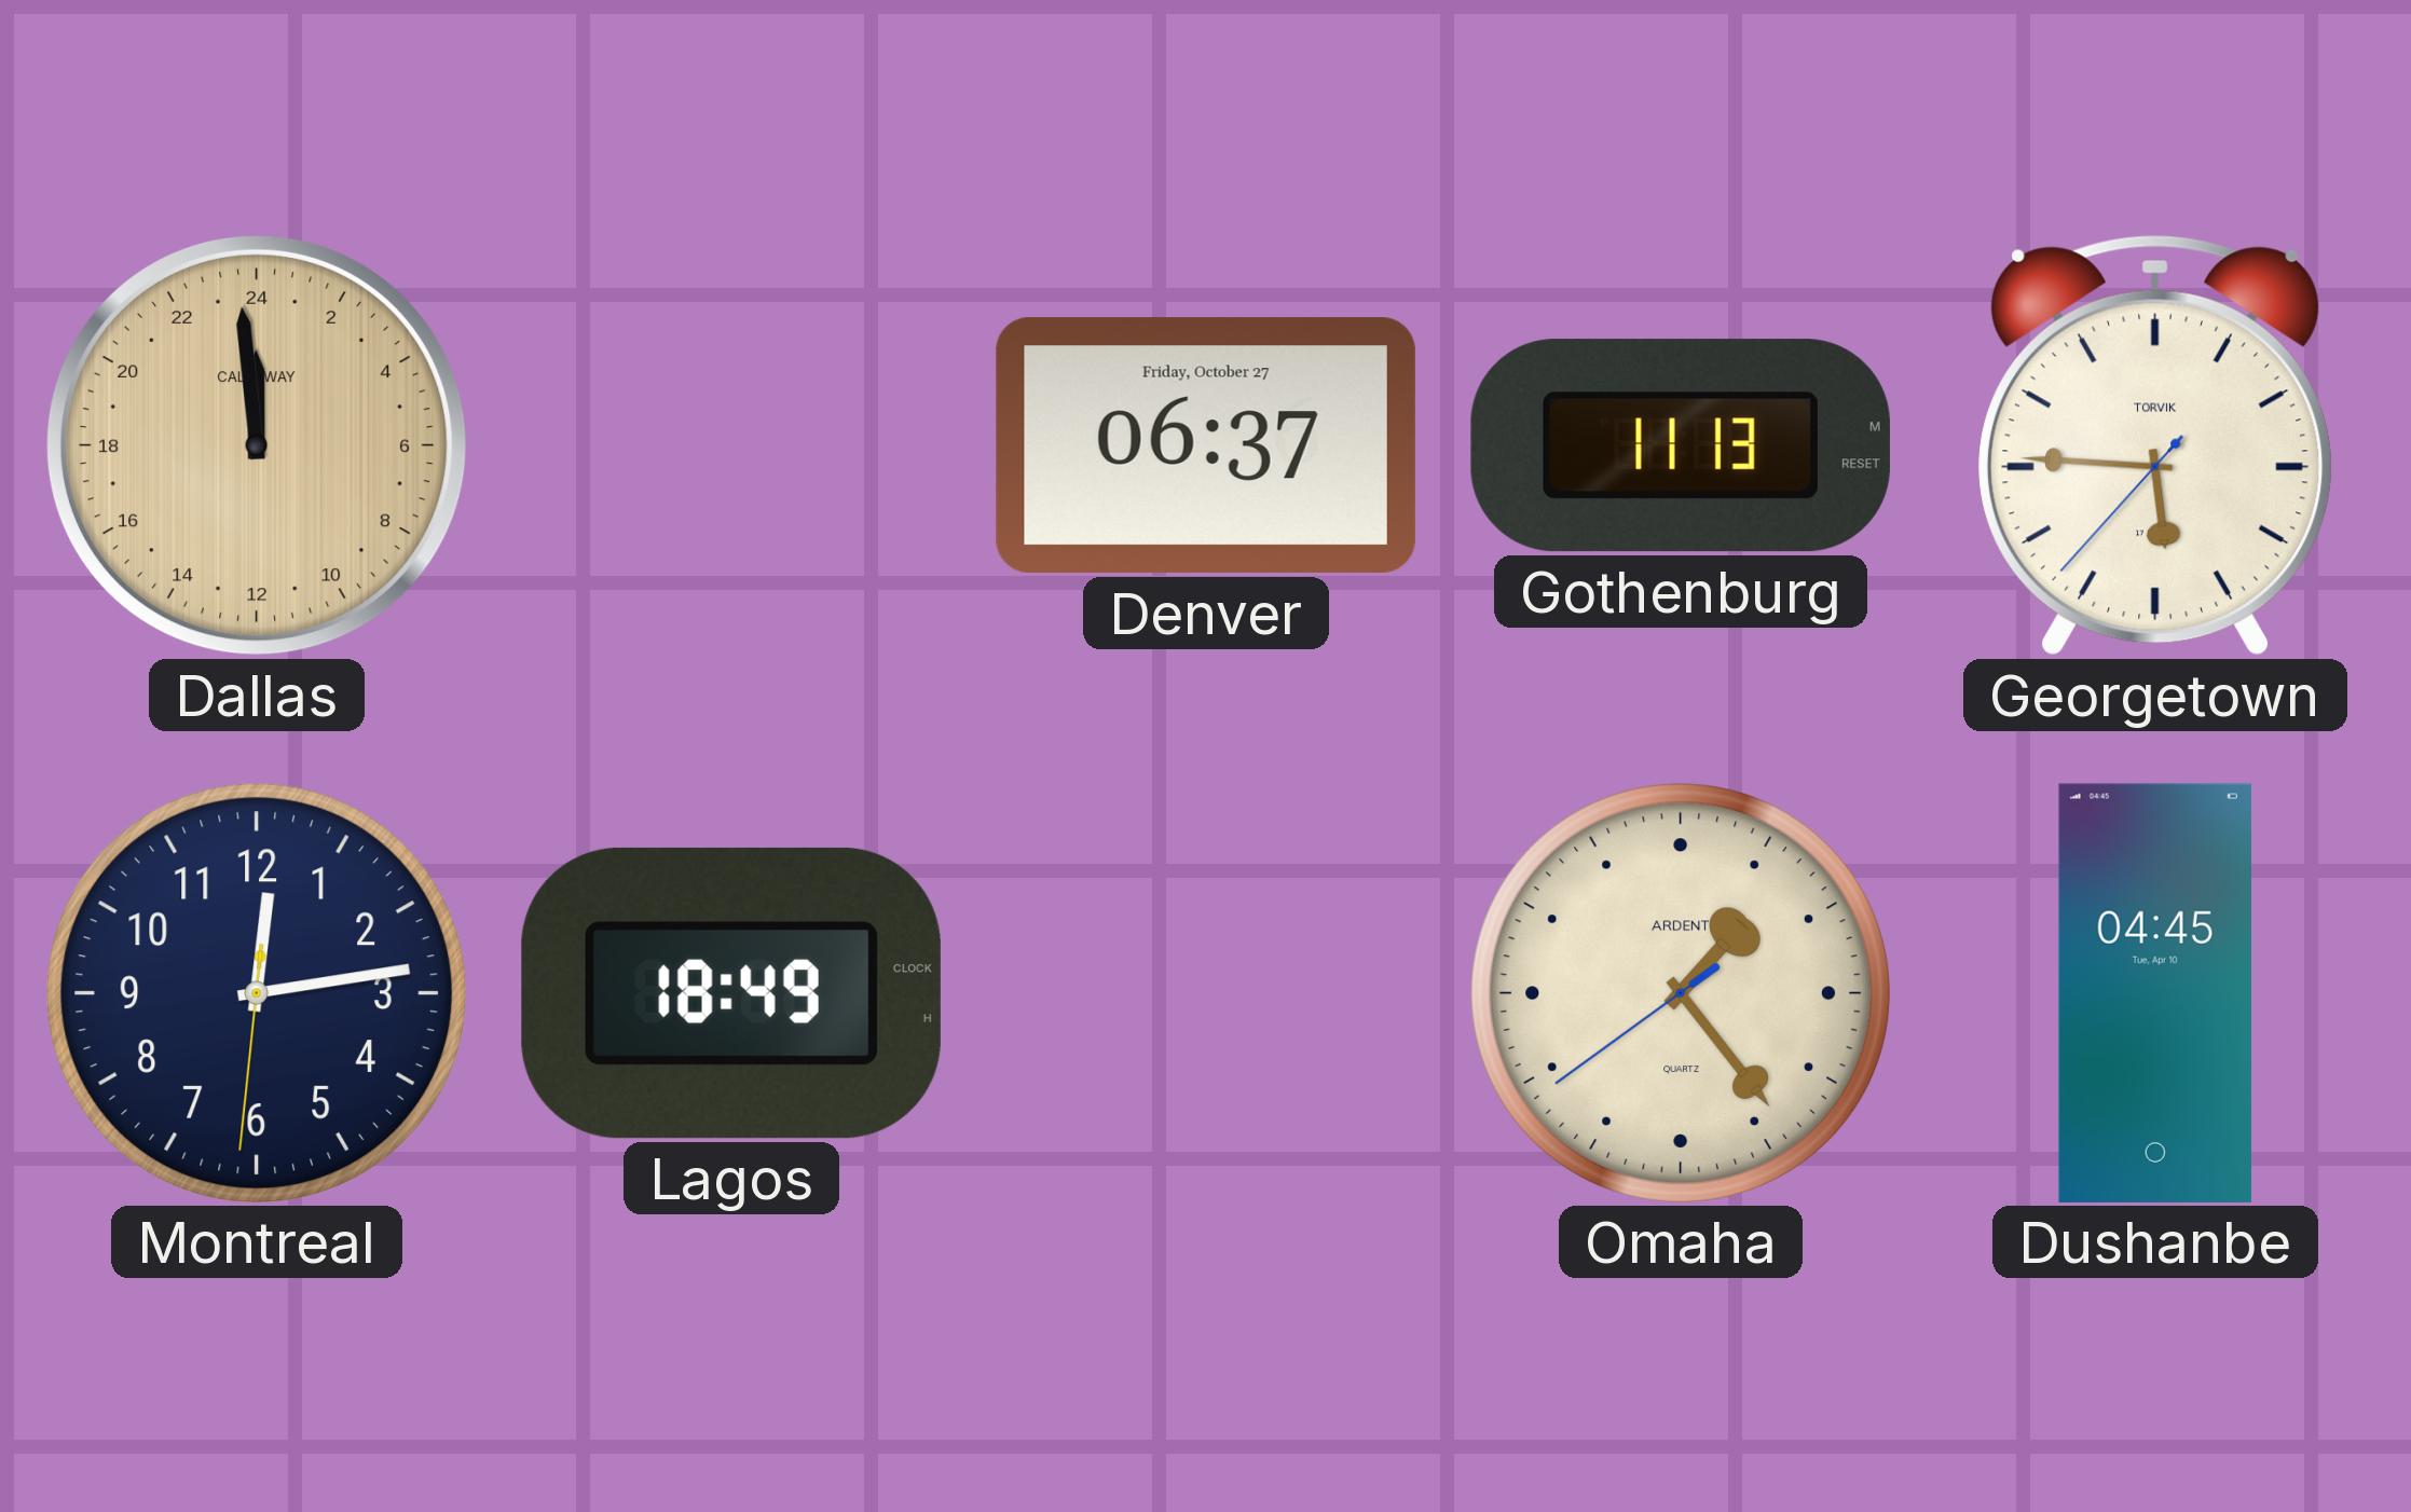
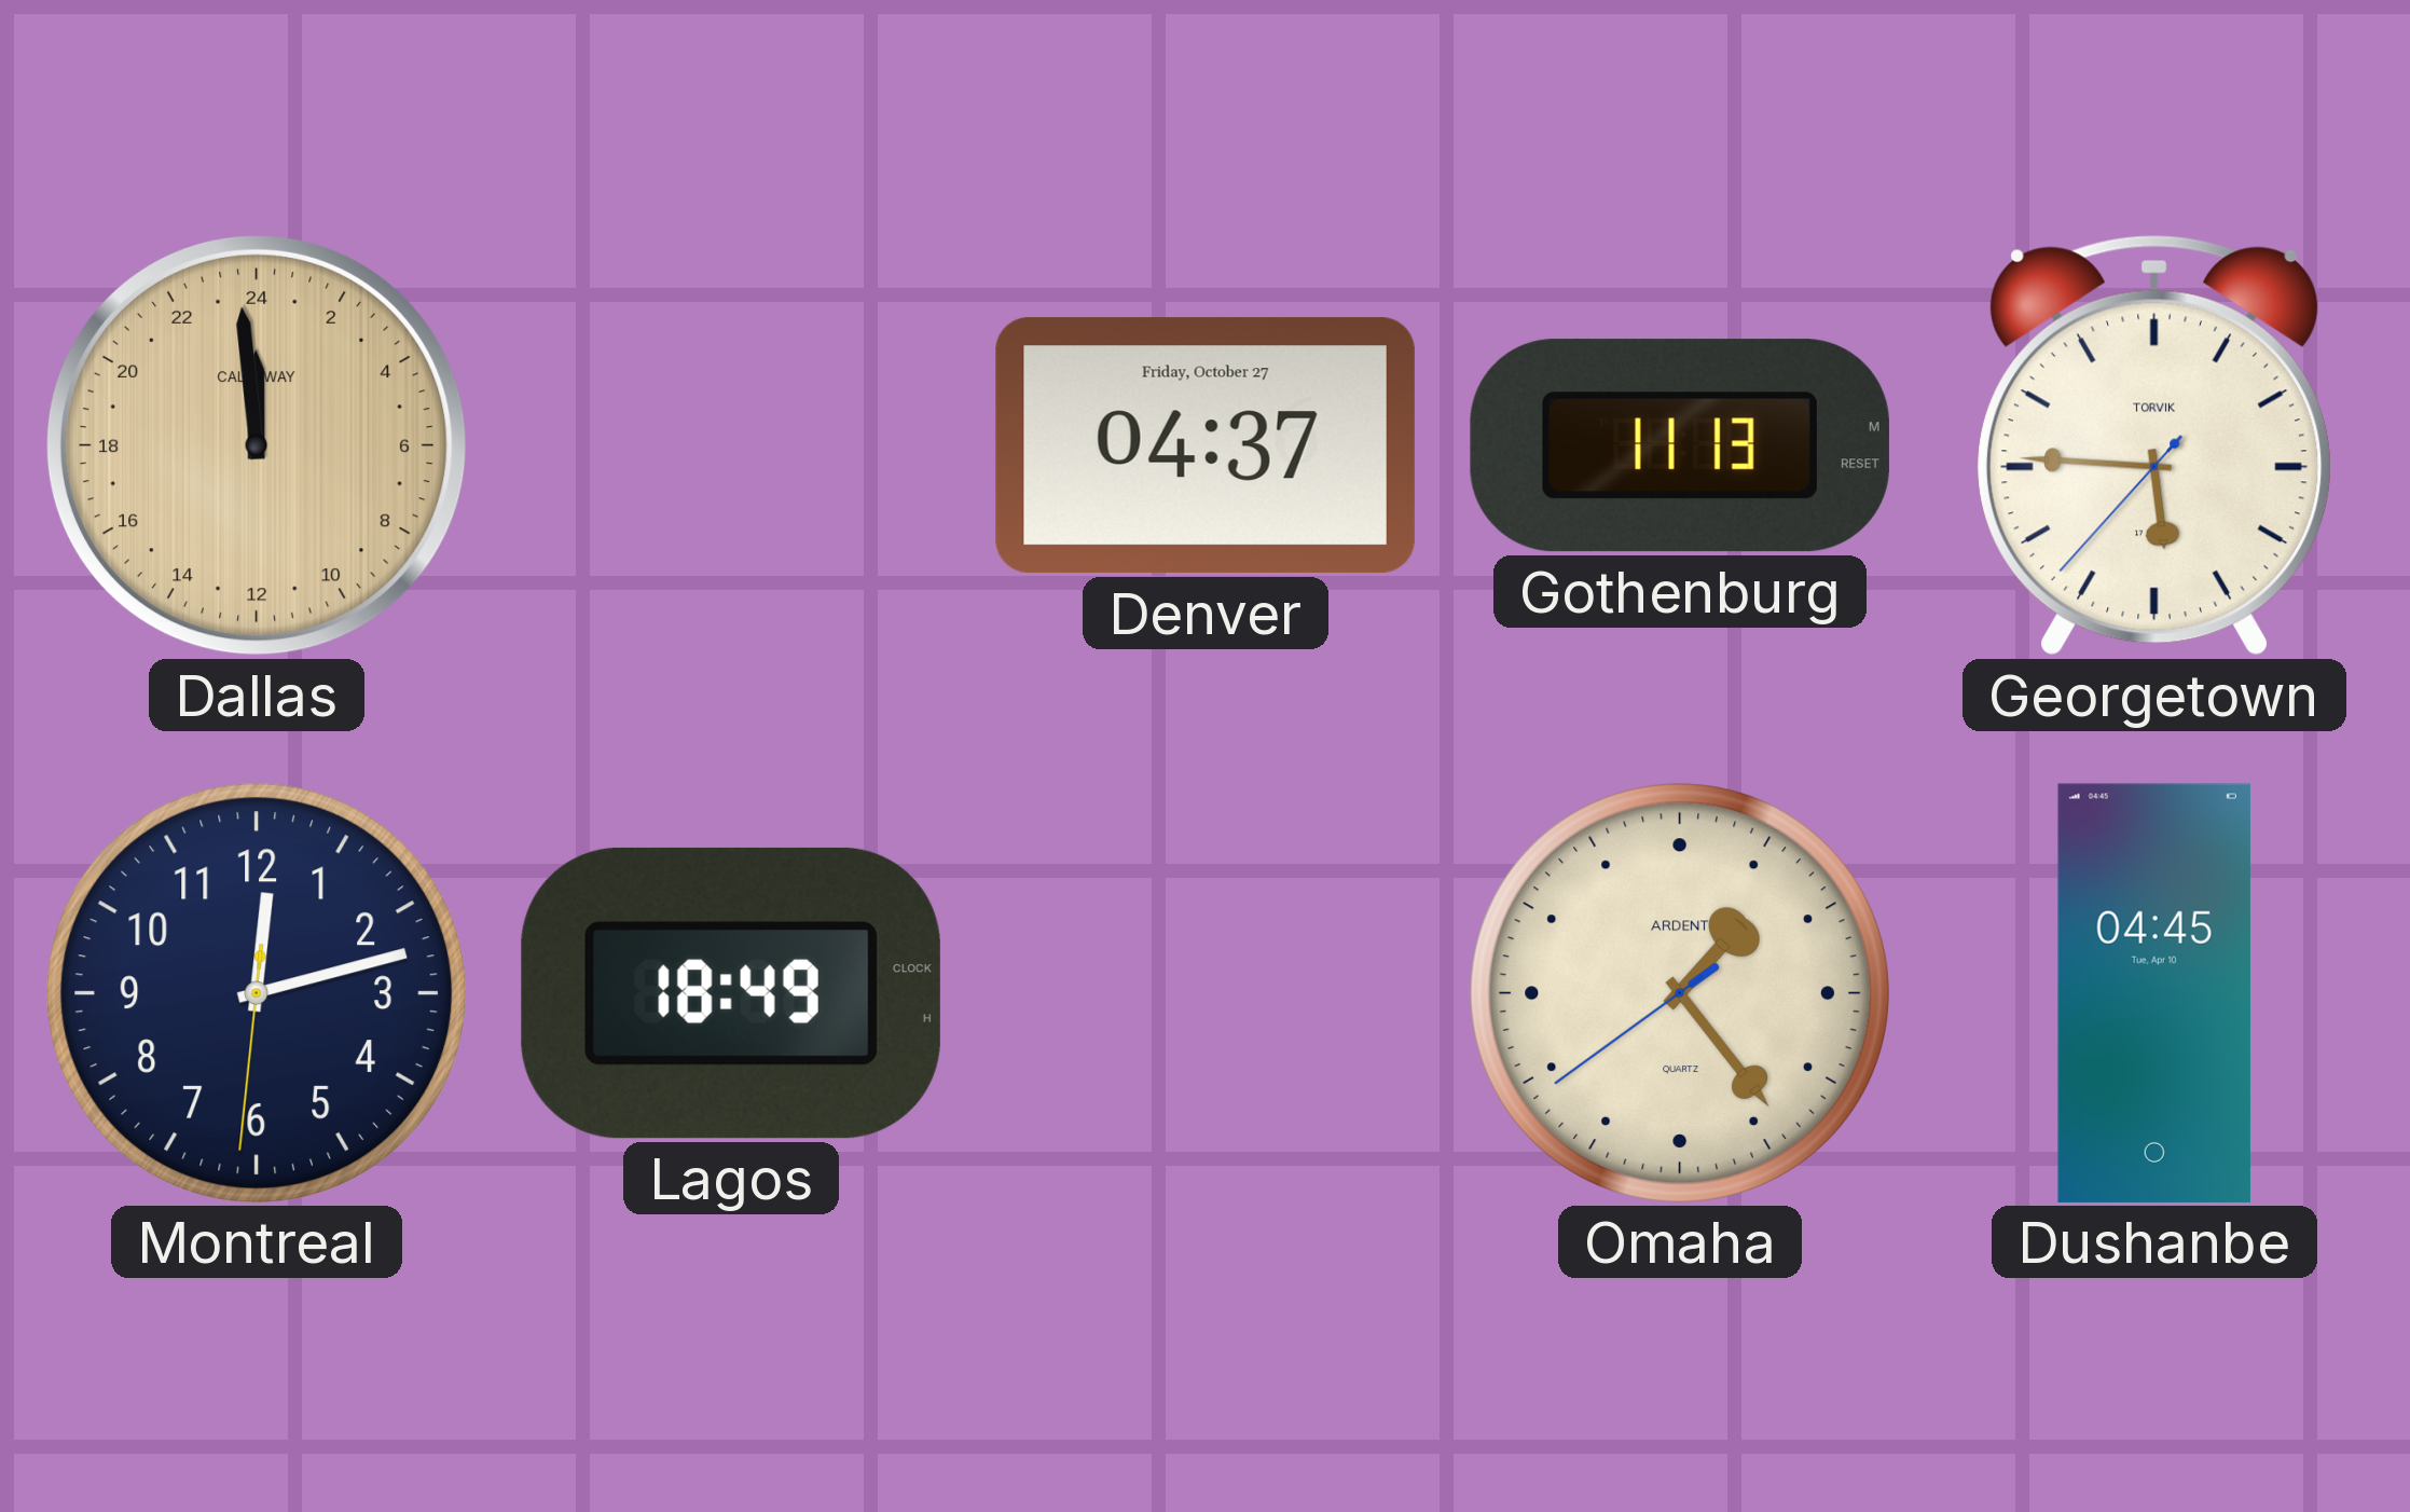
Denver: 06:37 -> 04:37
Montreal: 12:13 -> 12:12
